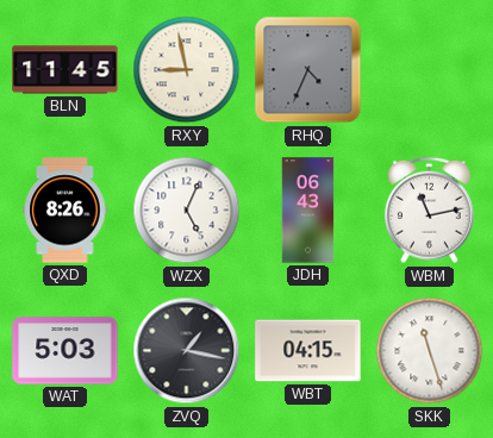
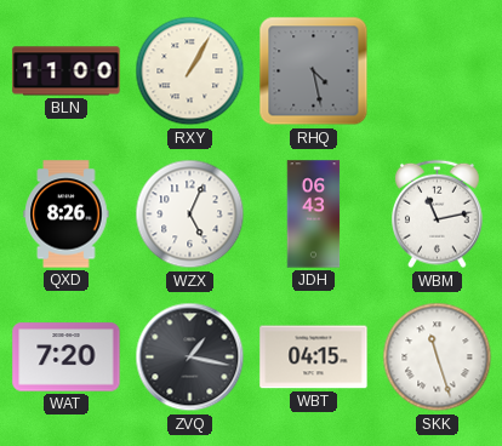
BLN: 11:45 -> 11:00
RXY: 8:58 -> 1:05
RHQ: 4:34 -> 4:28
WAT: 5:03 -> 7:20
